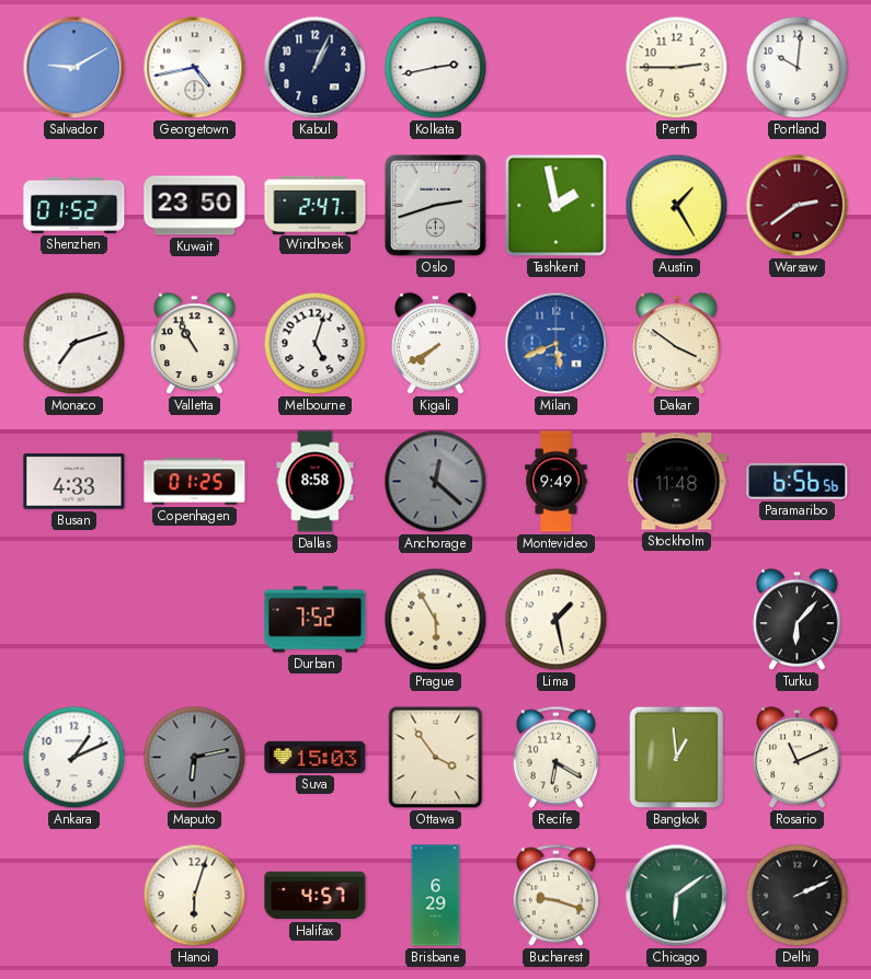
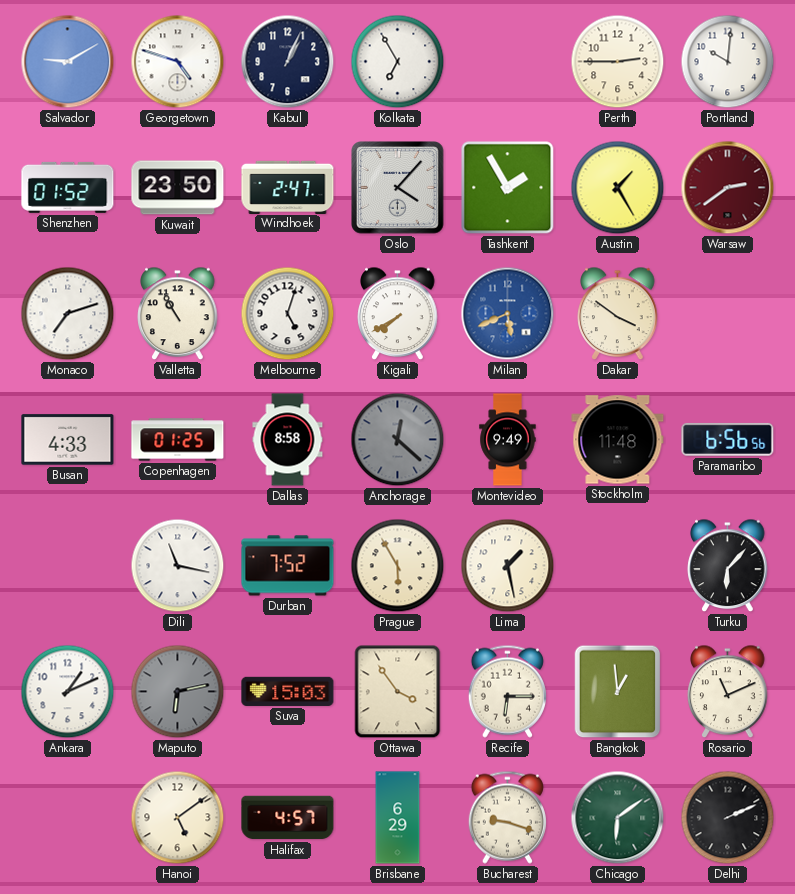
Georgetown: 4:43 -> 4:48
Kolkata: 2:43 -> 6:55
Oslo: 2:42 -> 4:07
Tashkent: 1:58 -> 1:55
Dili: none -> 11:17
Recife: 6:20 -> 6:15
Hanoi: 6:03 -> 5:09
